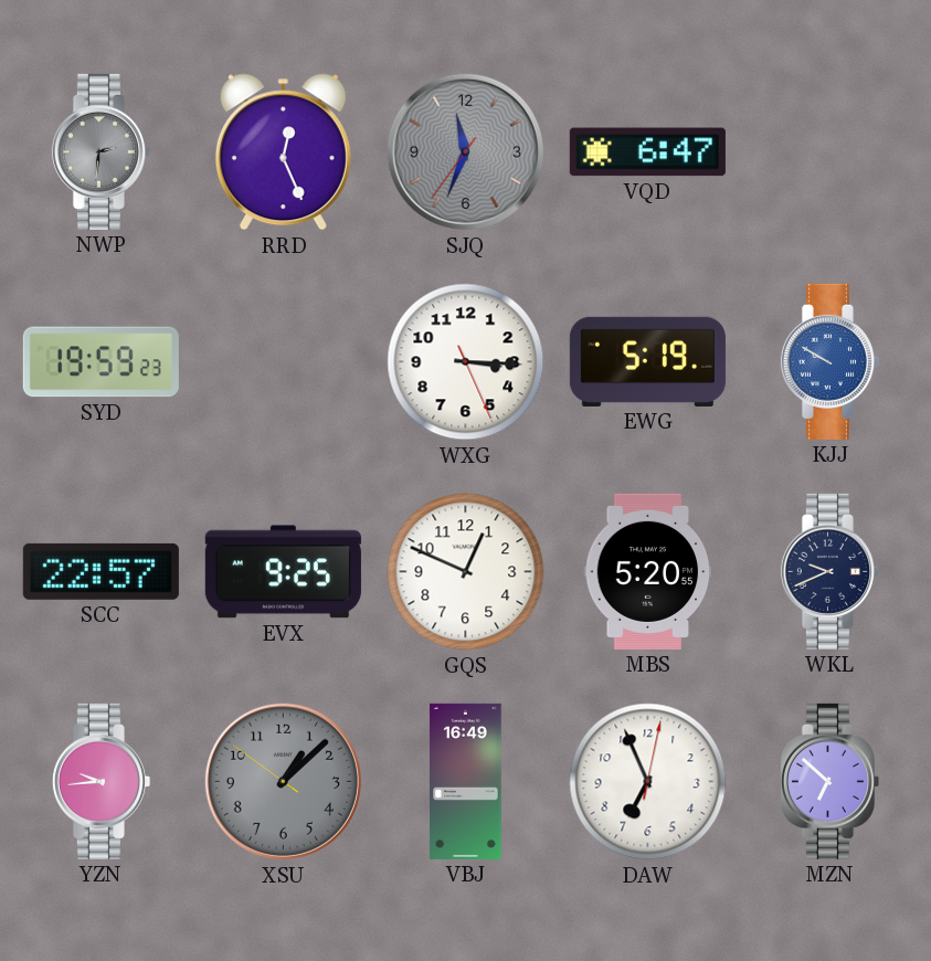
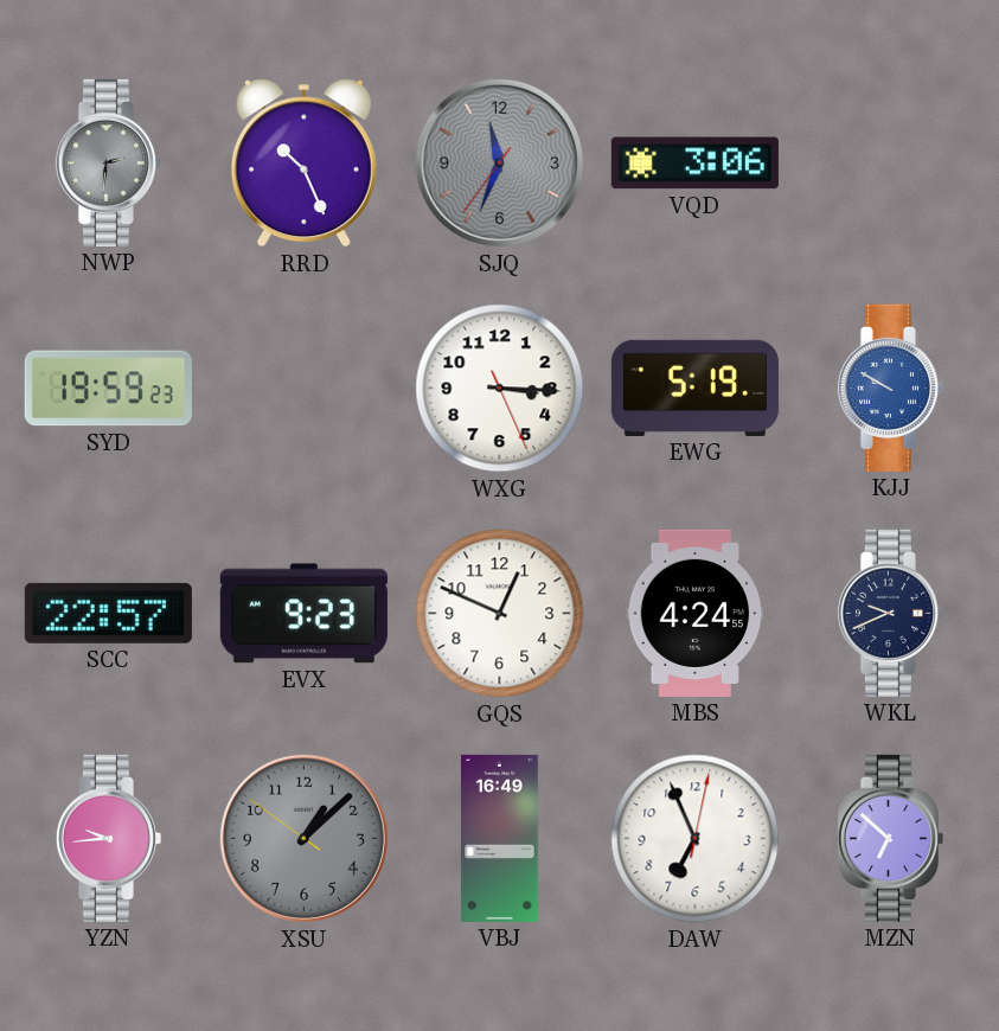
RRD: 12:26 -> 10:26
VQD: 6:47 -> 3:06
EVX: 9:25 -> 9:23
MBS: 5:20 -> 4:24
